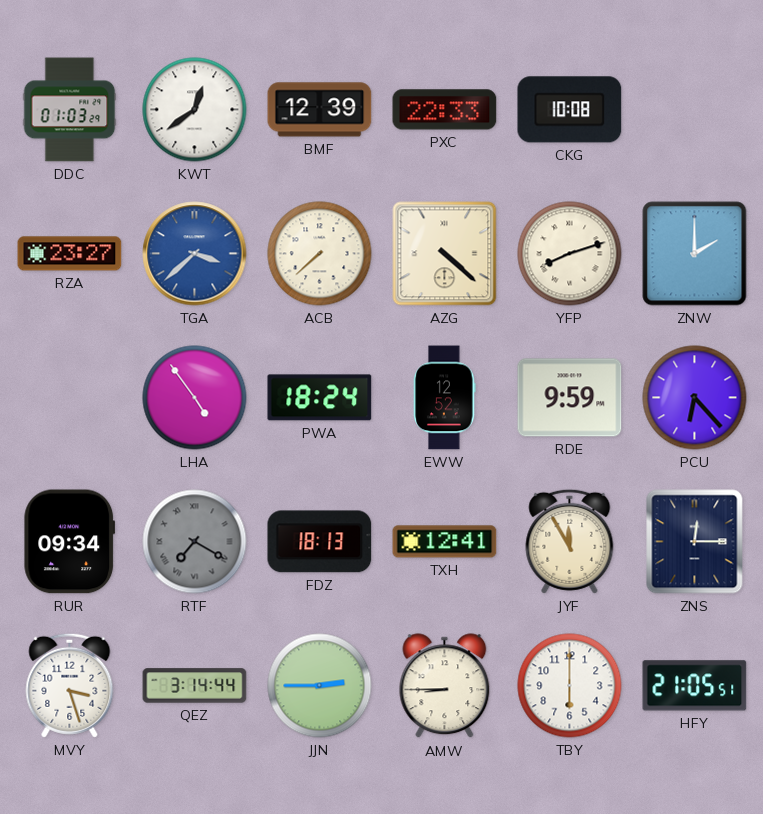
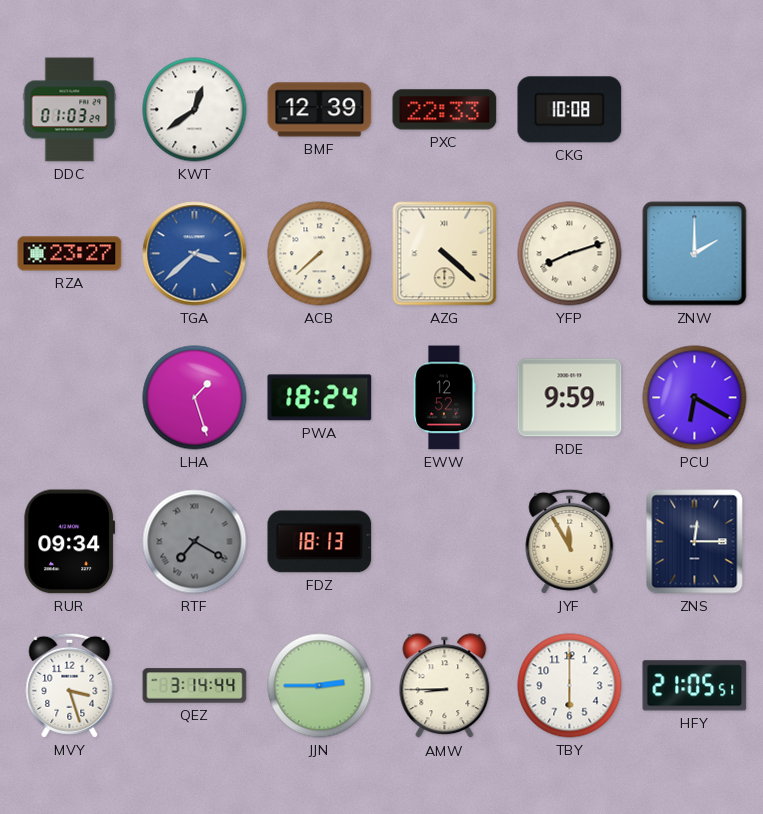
LHA: 4:54 -> 1:27
PCU: 6:23 -> 6:20
TXH: 12:41 -> none
